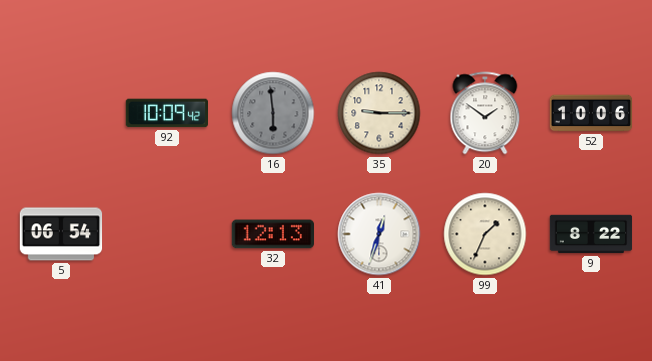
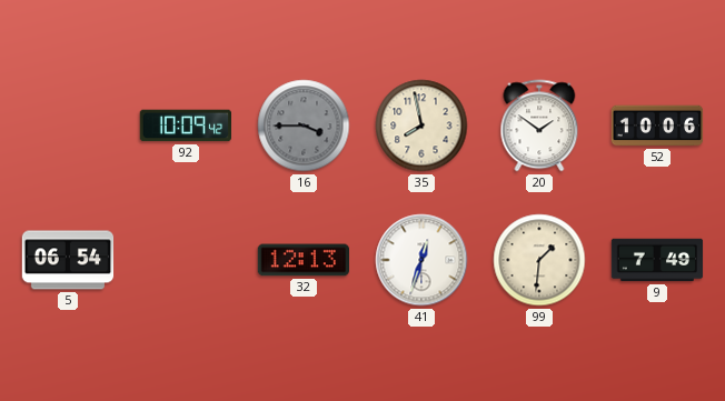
16: 5:59 -> 3:45
35: 9:15 -> 7:58
99: 1:34 -> 1:31
9: 8:22 -> 7:49
